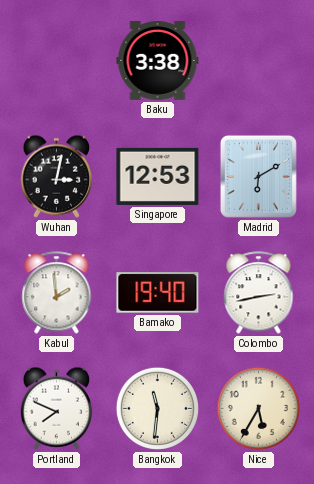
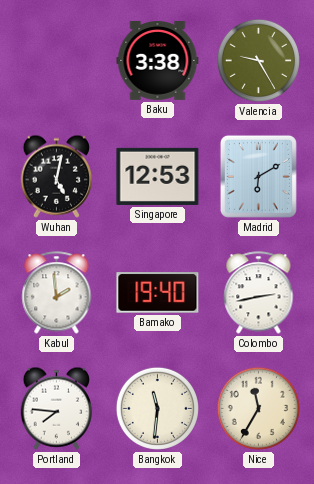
Valencia: none -> 9:25
Wuhan: 3:02 -> 5:02
Portland: 7:49 -> 7:46
Nice: 5:35 -> 11:35
